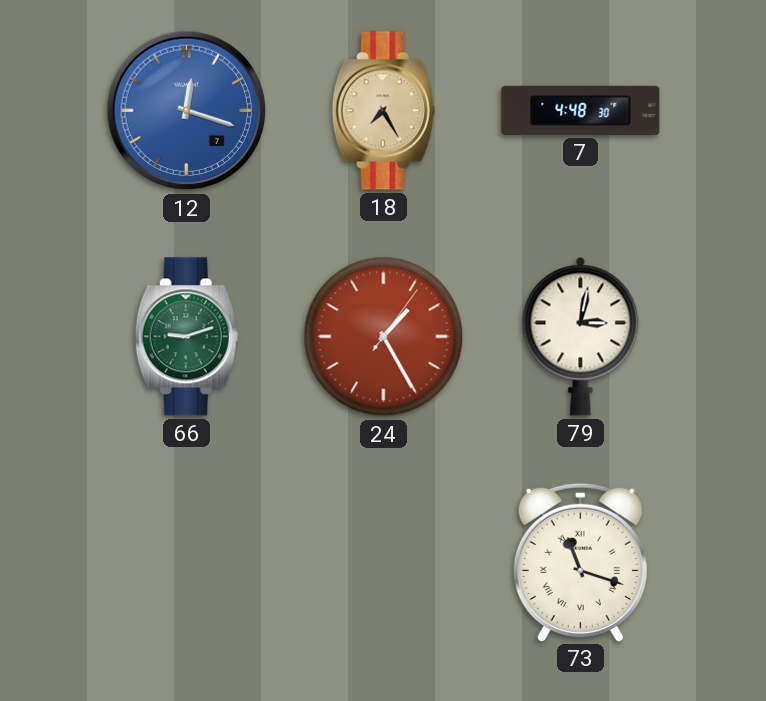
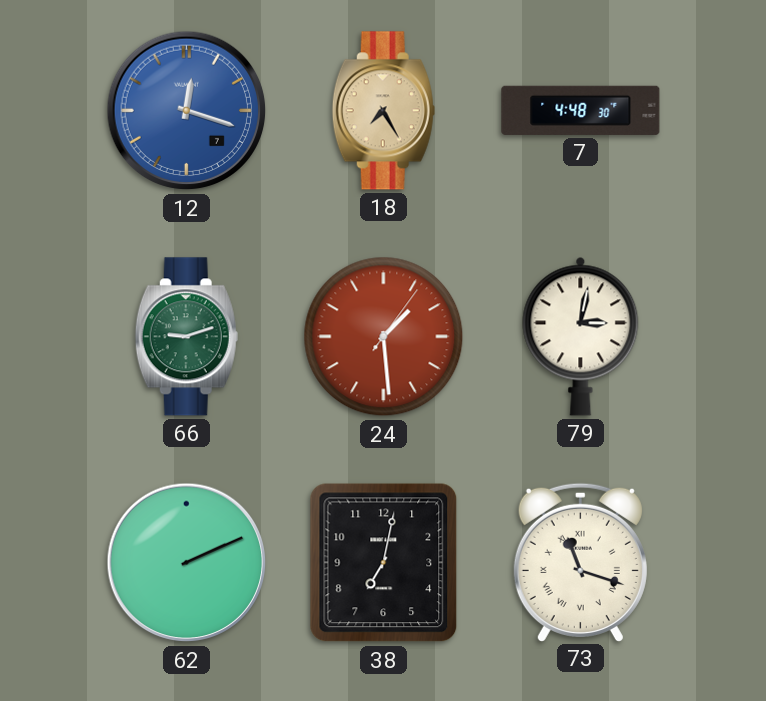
24: 1:25 -> 1:29
62: none -> 2:11
38: none -> 7:02
